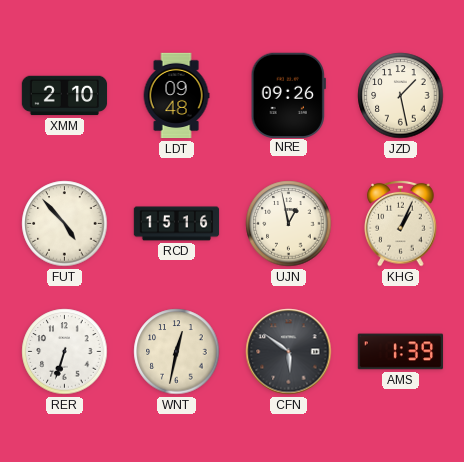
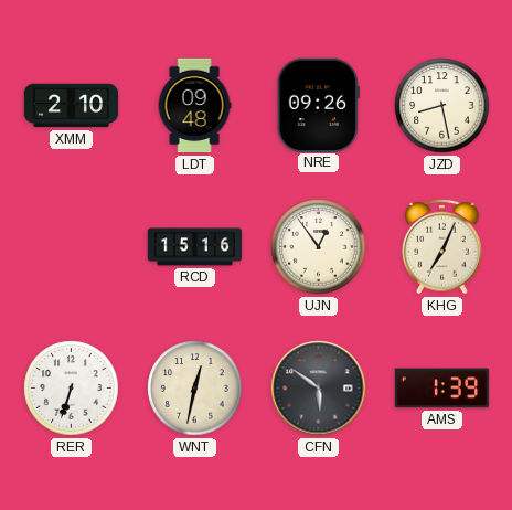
JZD: 1:28 -> 8:28
FUT: 4:53 -> none
UJN: 12:58 -> 12:54
KHG: 1:04 -> 7:04
